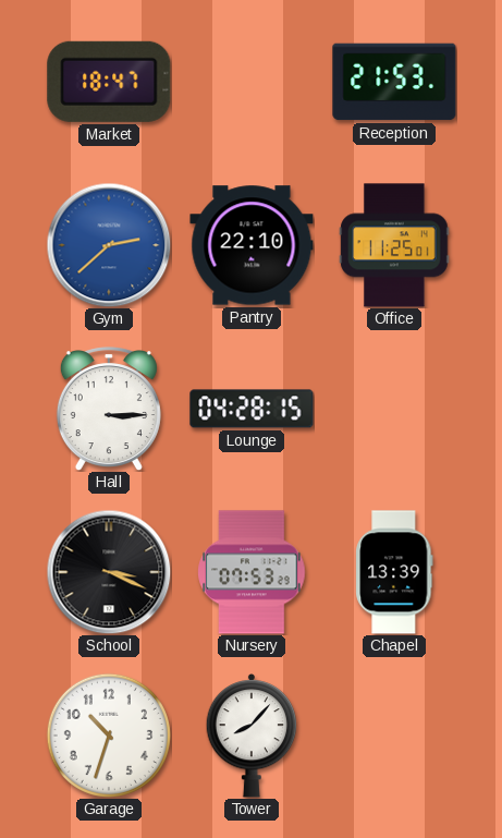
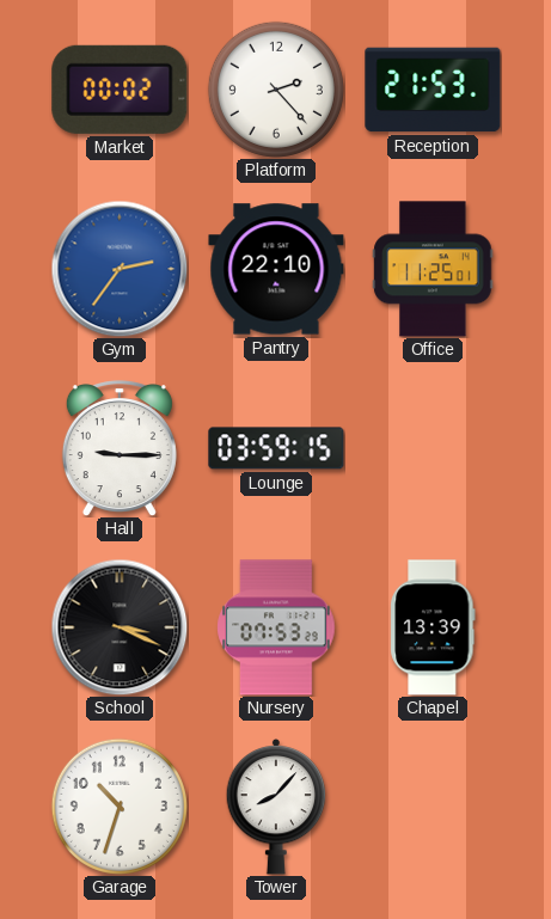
Market: 18:47 -> 00:02
Platform: none -> 2:23
Gym: 2:38 -> 2:36
Hall: 3:15 -> 9:15
Lounge: 04:28 -> 03:59
